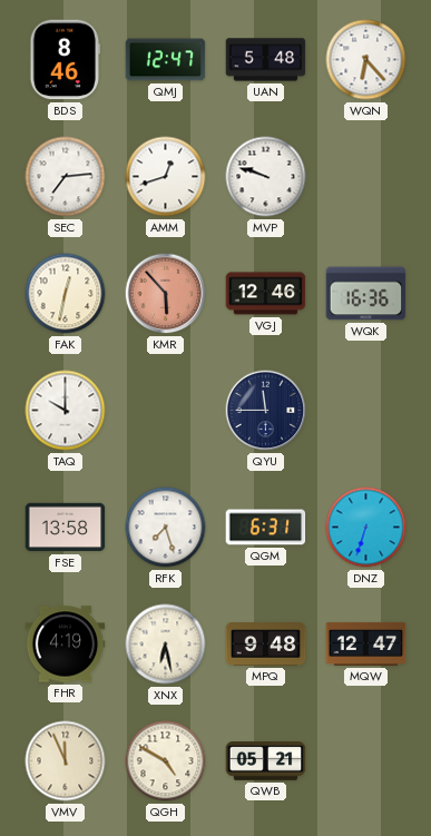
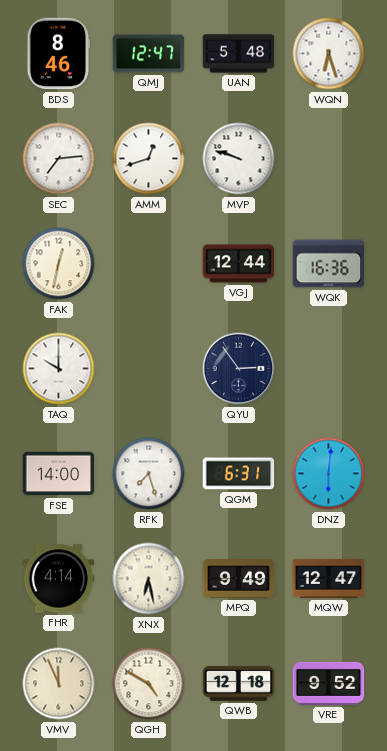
WQN: 6:23 -> 6:27
KMR: 5:53 -> none
VGJ: 12:46 -> 12:44
QYU: 11:45 -> 2:54
FSE: 13:58 -> 14:00
DNZ: 6:33 -> 6:01
FHR: 4:19 -> 4:14
MPQ: 9:48 -> 9:49
QWB: 05:21 -> 12:18
VRE: none -> 9:52
